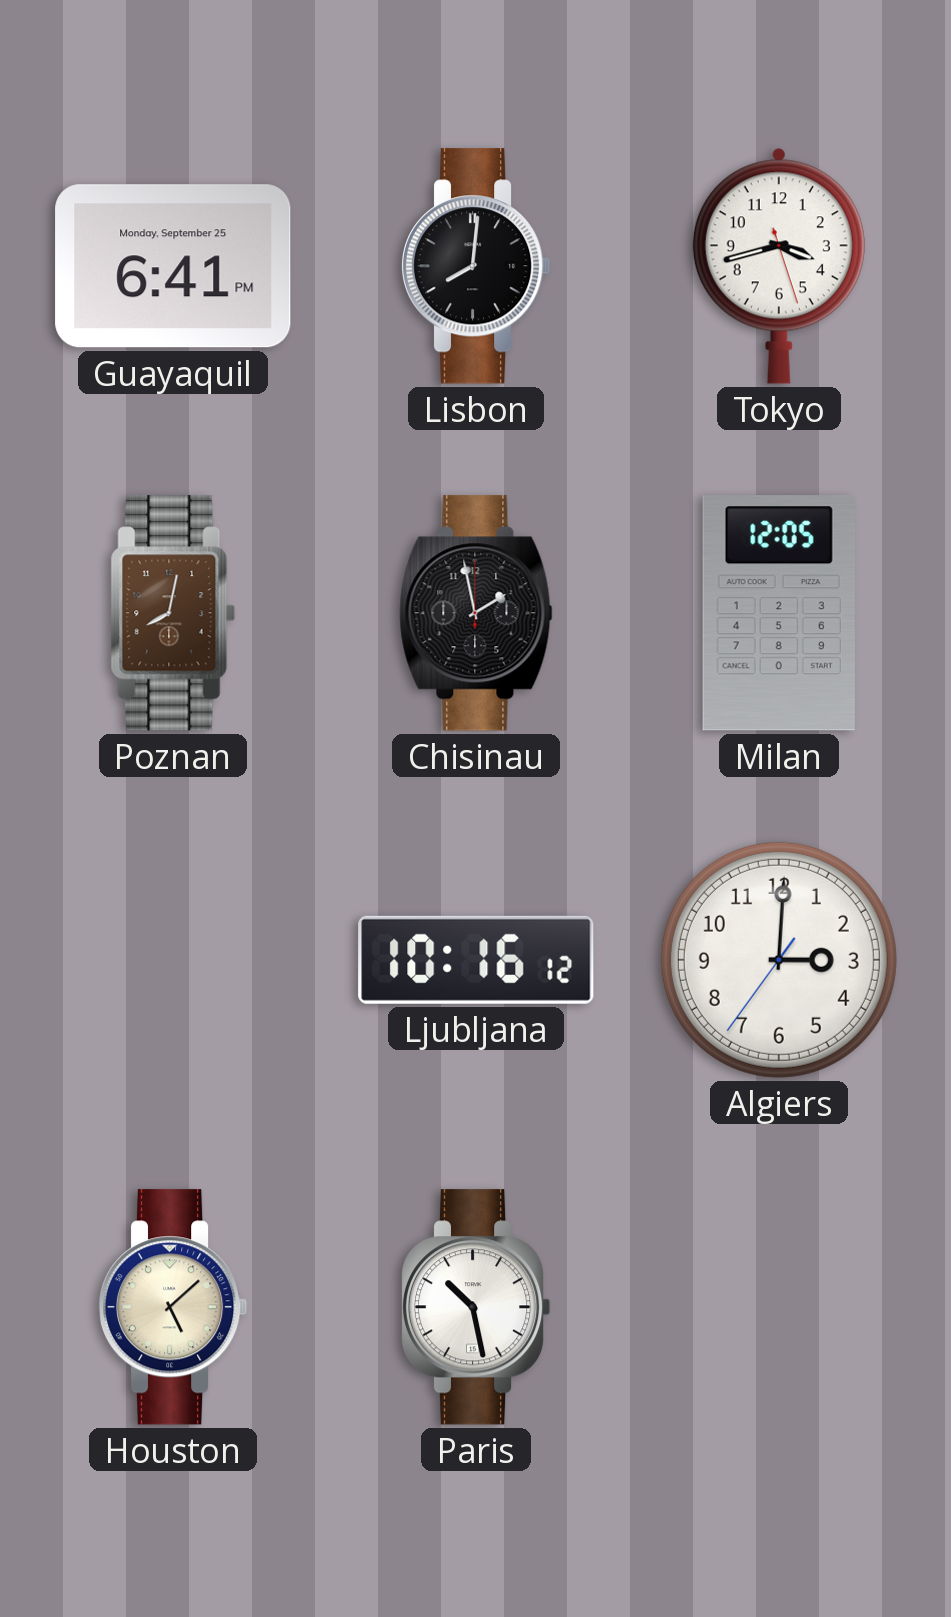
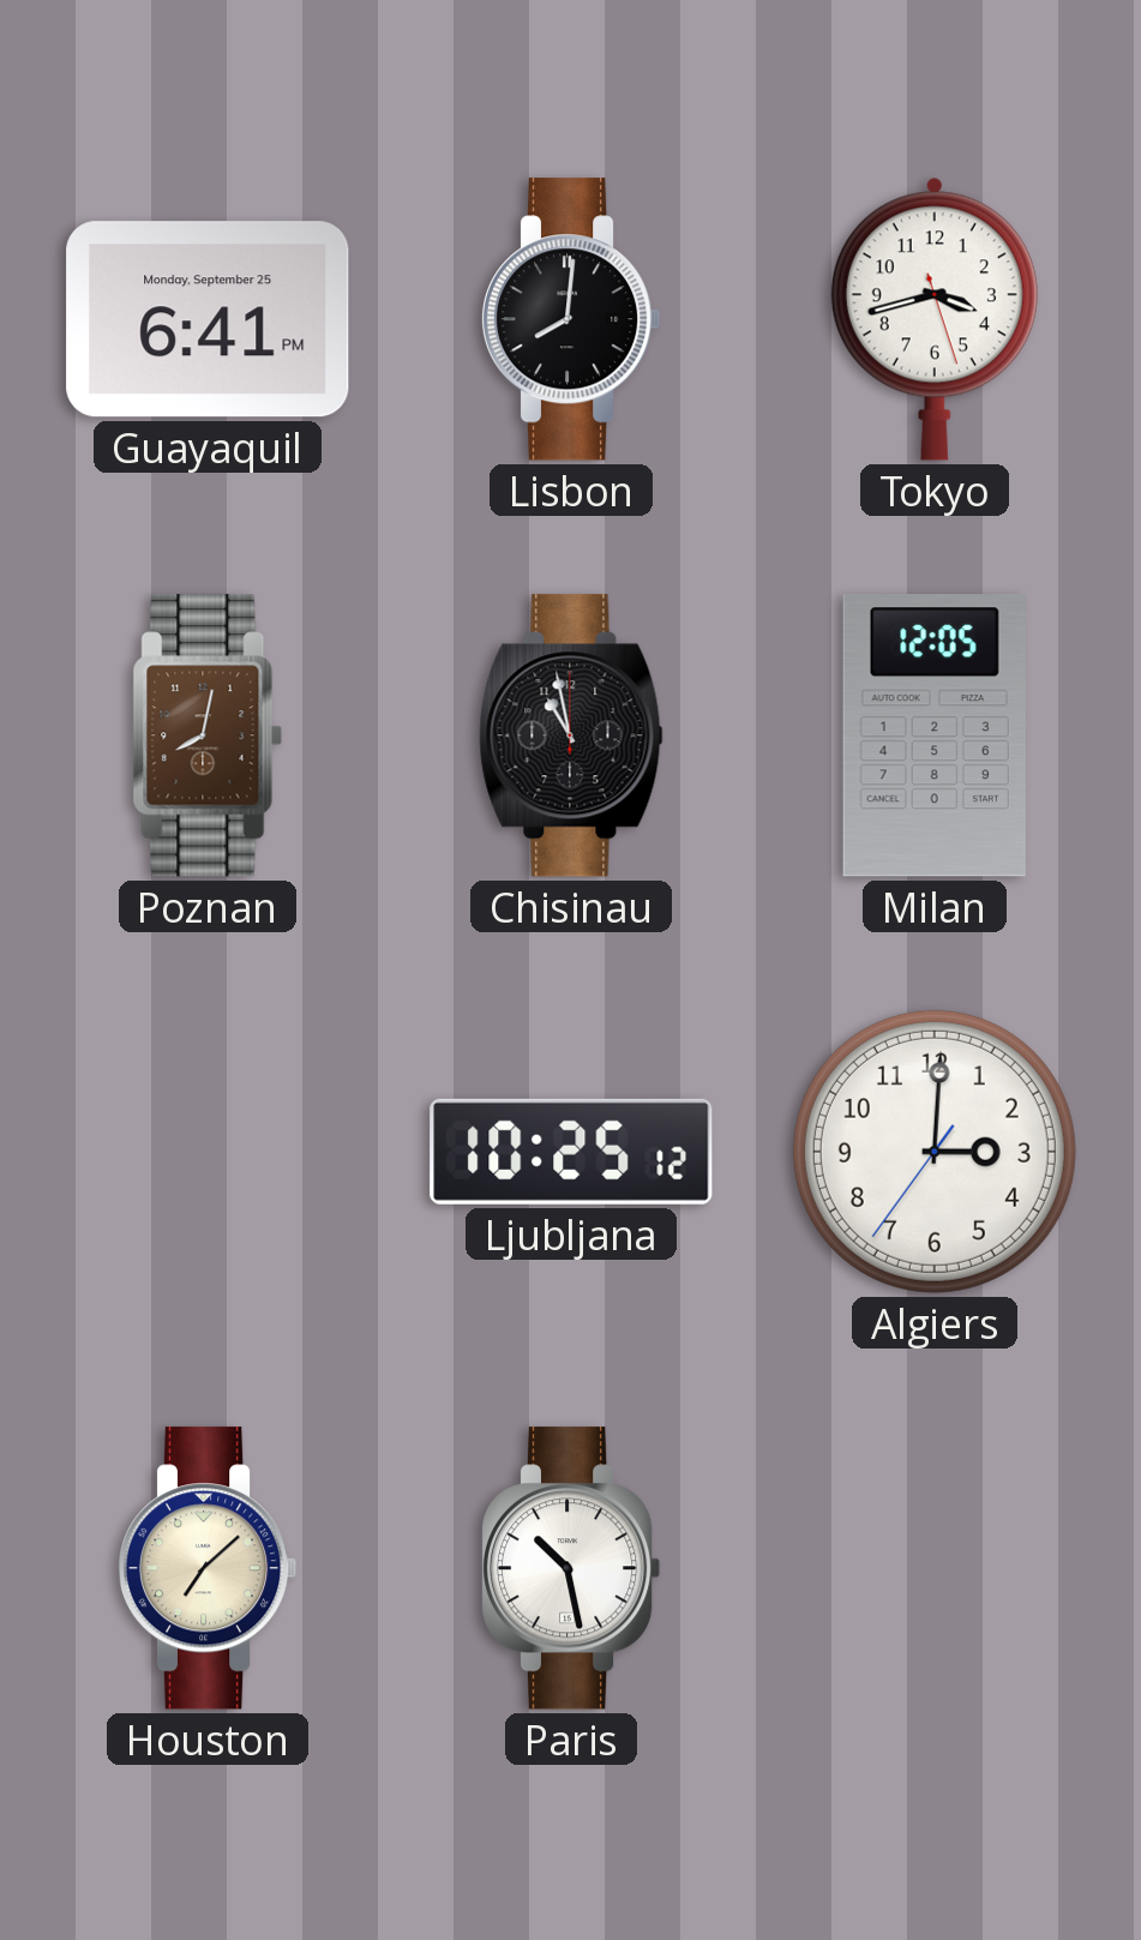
Chisinau: 1:58 -> 10:58
Ljubljana: 10:16 -> 10:25
Houston: 5:08 -> 7:08
